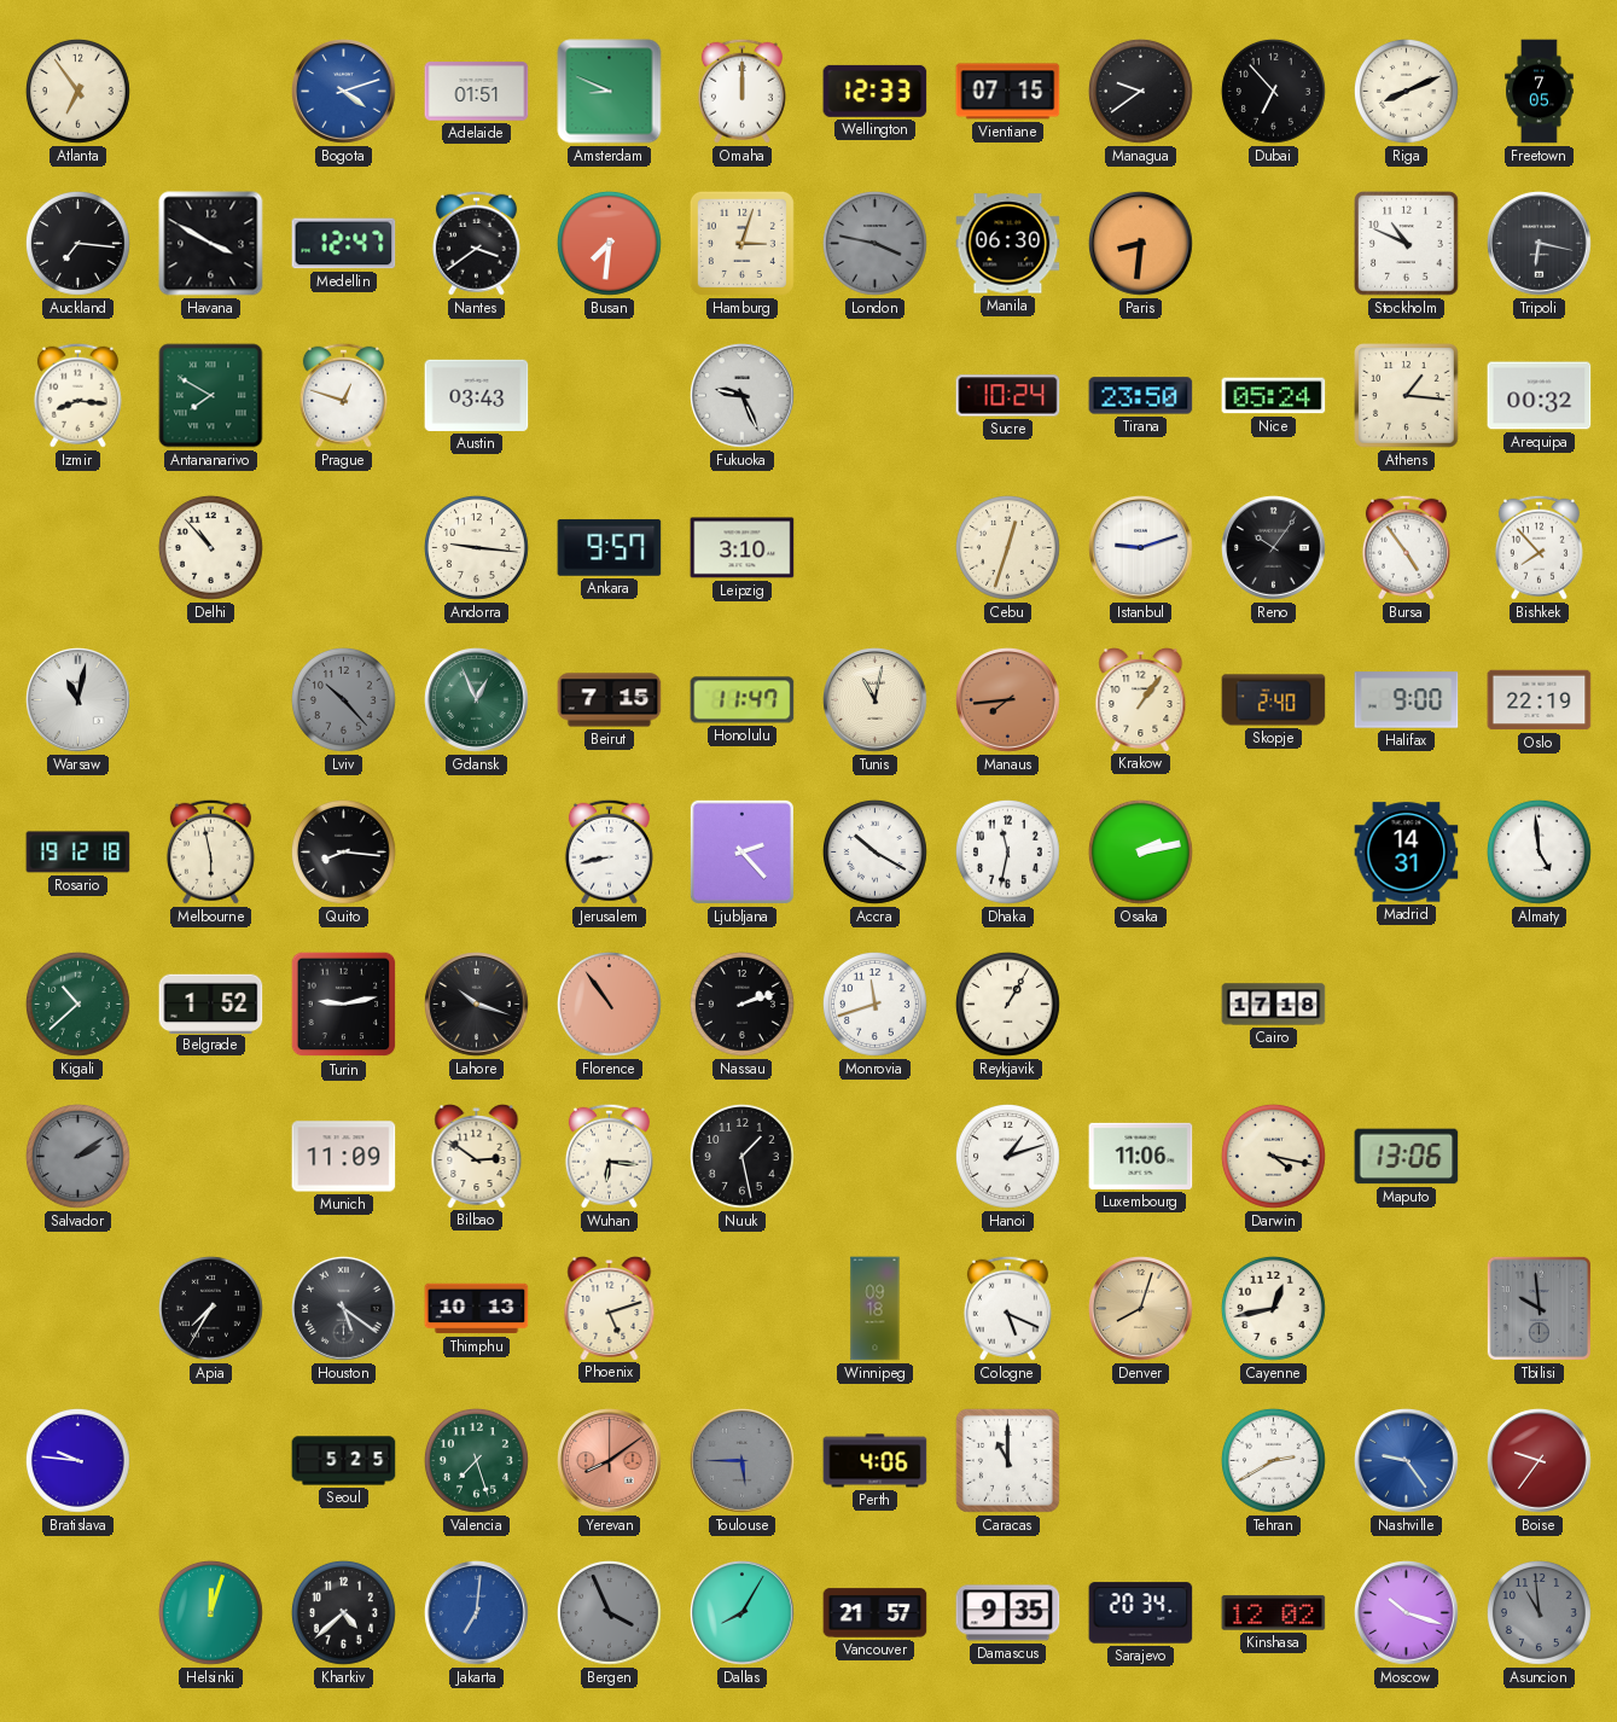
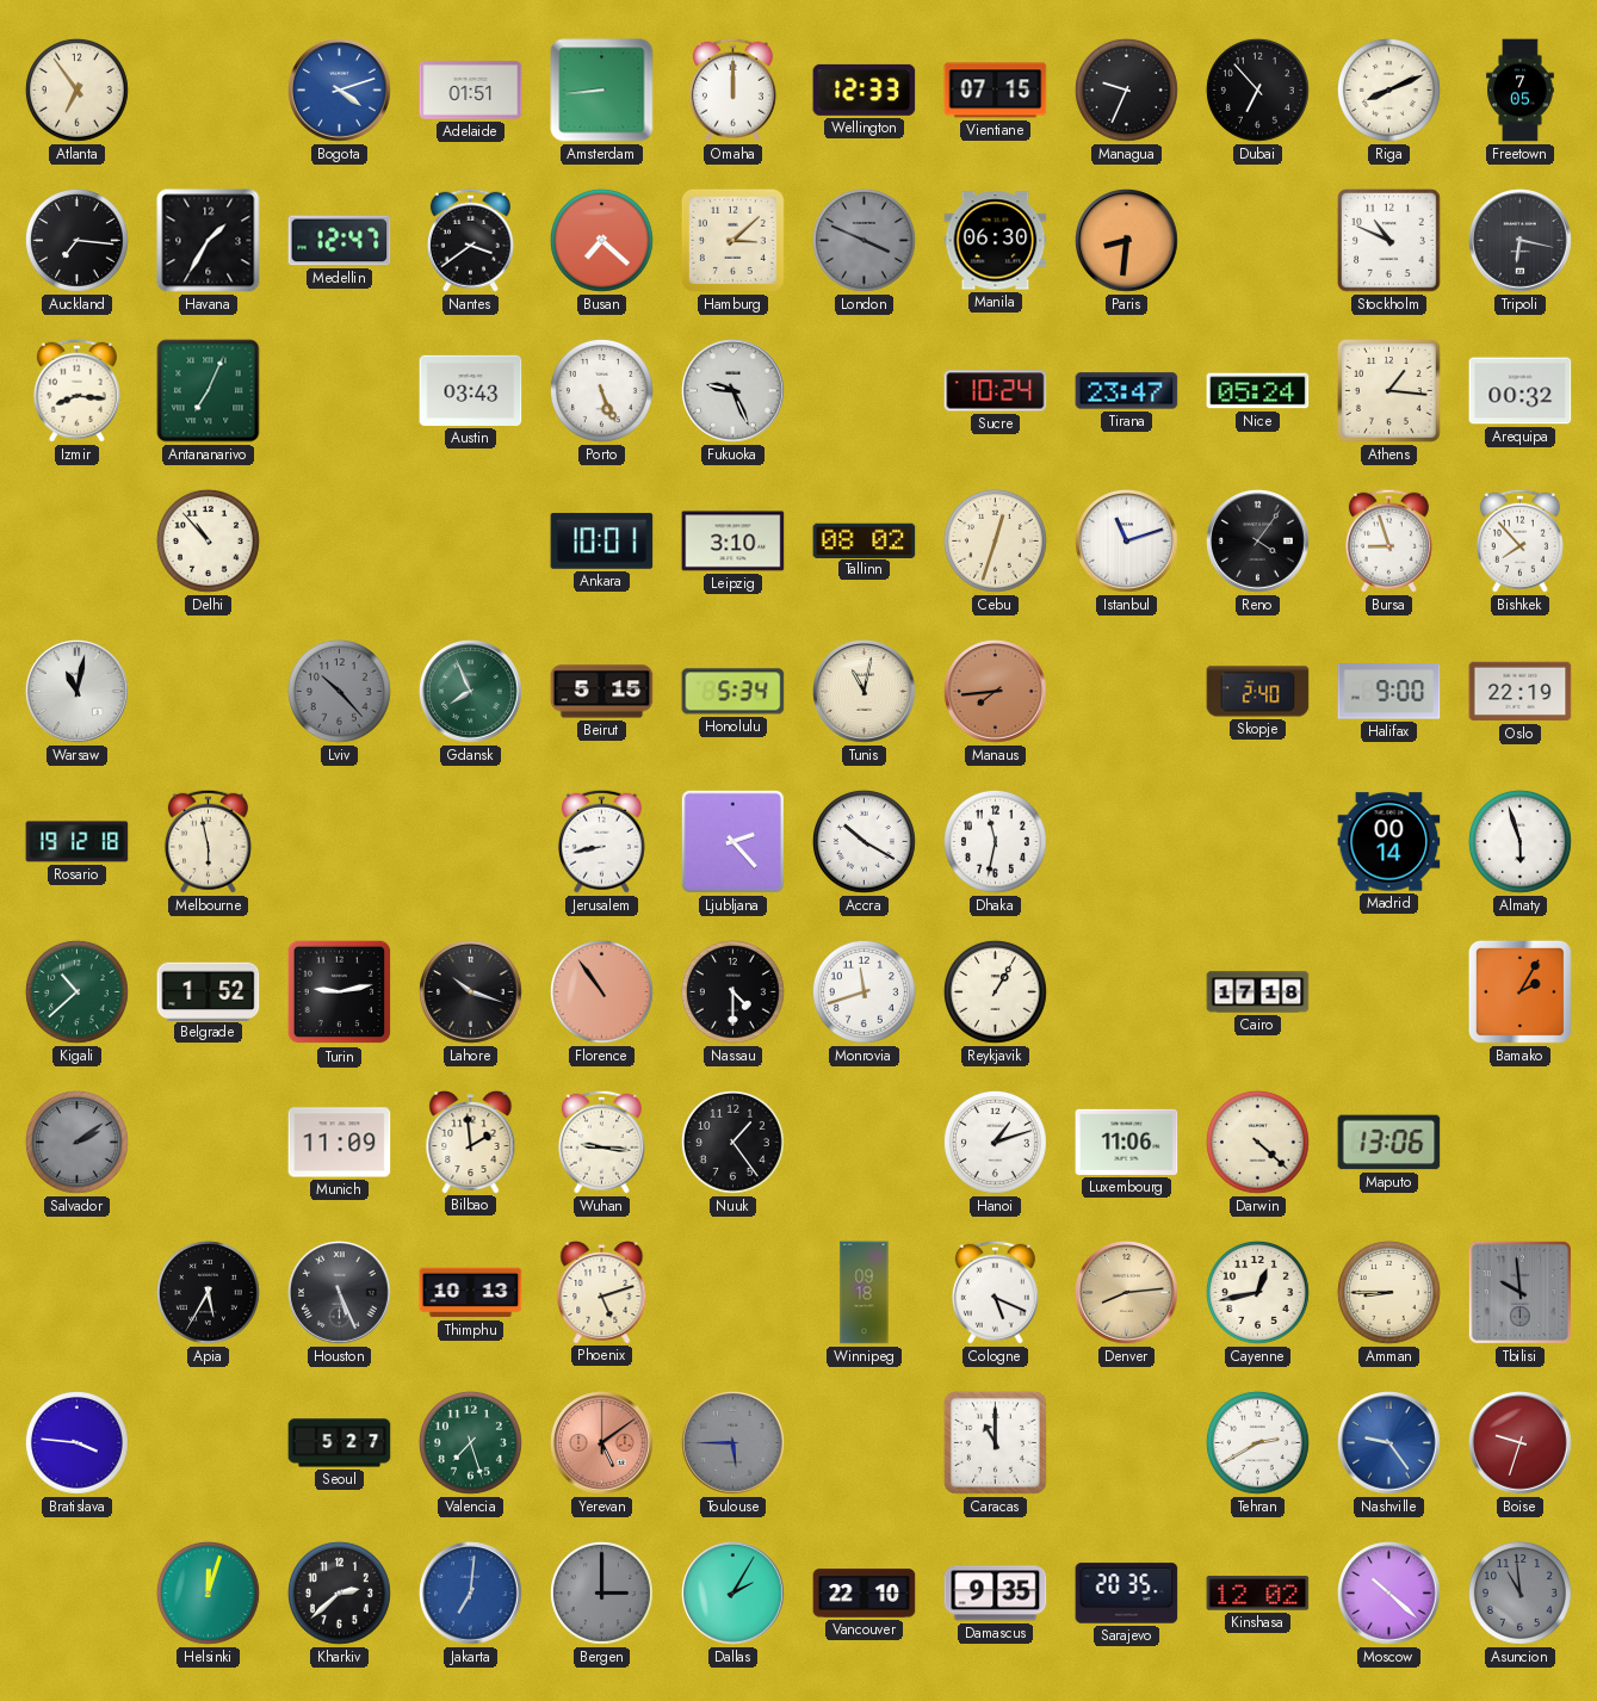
Amsterdam: 8:49 -> 8:44
Managua: 9:39 -> 9:34
Havana: 3:50 -> 1:35
Busan: 7:31 -> 7:22
Hamburg: 3:03 -> 3:08
London: 3:47 -> 3:49
Antananarivo: 7:50 -> 7:04
Prague: 12:48 -> none
Porto: none -> 5:26
Tirana: 23:50 -> 23:47
Andorra: 9:16 -> none
Ankara: 9:57 -> 10:01
Tallinn: none -> 08:02
Istanbul: 9:12 -> 11:12
Reno: 10:06 -> 4:06
Bursa: 4:54 -> 8:57
Gdansk: 12:56 -> 7:56
Beirut: 7:15 -> 5:15
Honolulu: 11:47 -> 5:34
Krakow: 1:06 -> none
Quito: 8:16 -> none
Osaka: 2:13 -> none
Madrid: 14:31 -> 00:14
Almaty: 4:59 -> 5:57
Nassau: 2:12 -> 4:30
Bamako: none -> 2:05
Bilbao: 2:51 -> 1:59
Wuhan: 6:16 -> 9:16
Nuuk: 1:28 -> 1:24
Darwin: 4:17 -> 4:22
Apia: 7:35 -> 5:35
Houston: 5:21 -> 5:26
Denver: 8:03 -> 8:14
Amman: none -> 8:45
Bratislava: 9:46 -> 3:46
Seoul: 5:25 -> 5:27
Yerevan: 8:09 -> 5:09
Perth: 4:06 -> none
Boise: 9:36 -> 9:33
Kharkiv: 4:38 -> 2:38
Bergen: 3:56 -> 3:00
Dallas: 8:05 -> 2:05
Vancouver: 21:57 -> 22:10
Sarajevo: 20:34 -> 20:35
Moscow: 10:18 -> 10:22
